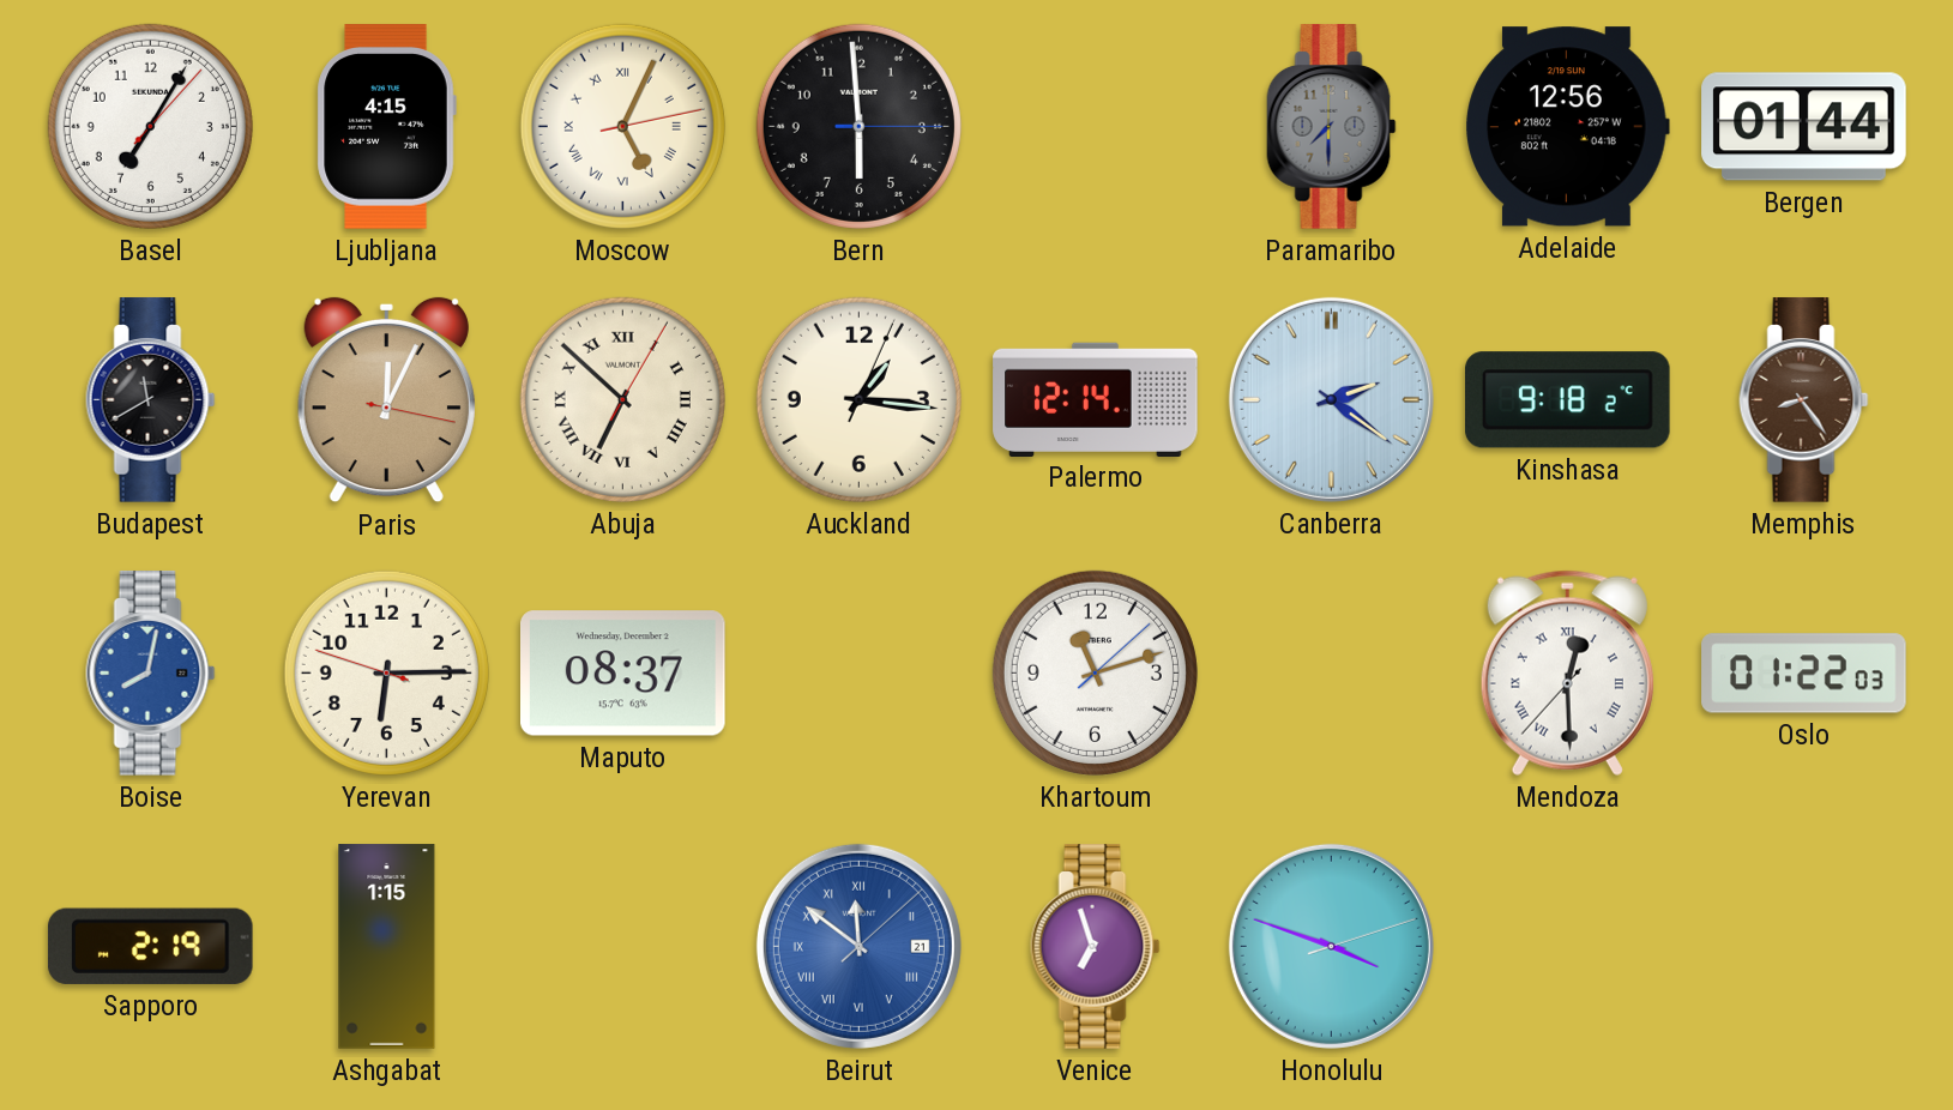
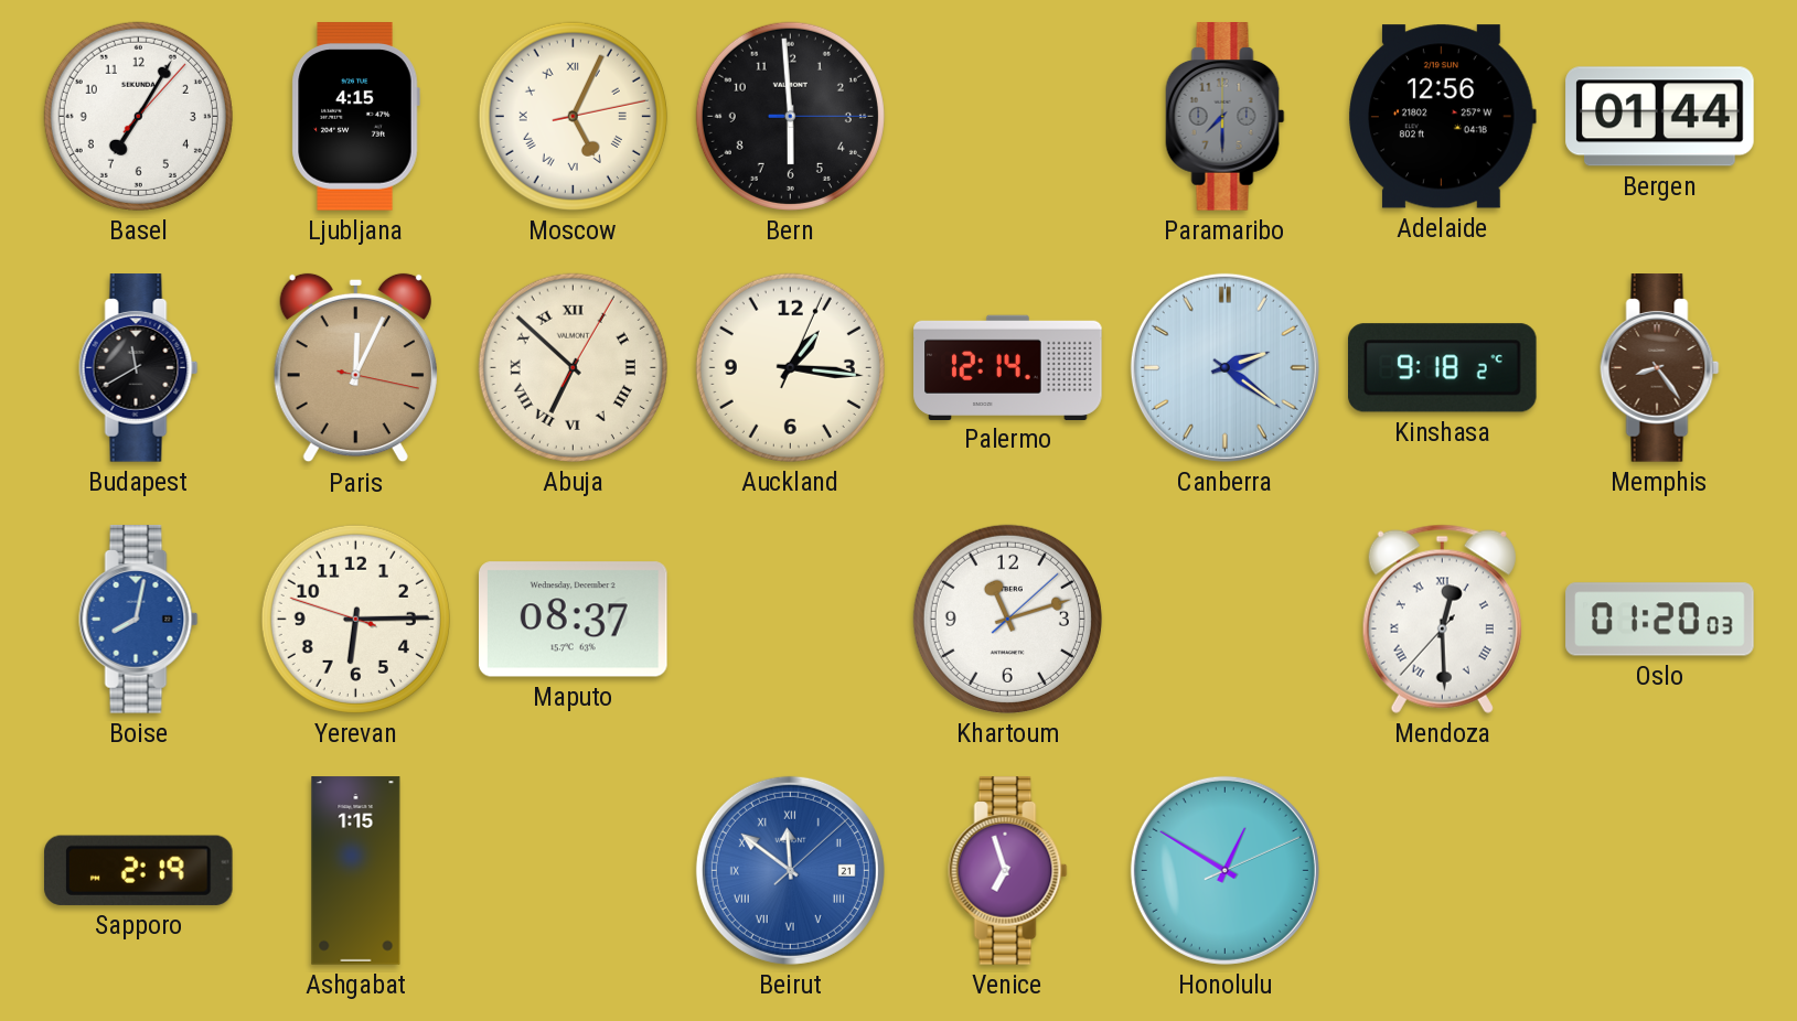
Oslo: 01:22 -> 01:20
Honolulu: 3:48 -> 12:50
